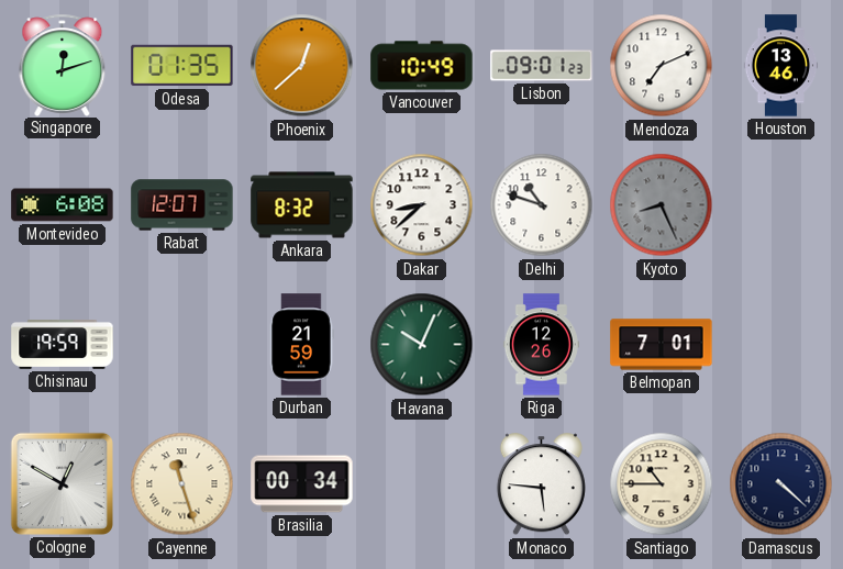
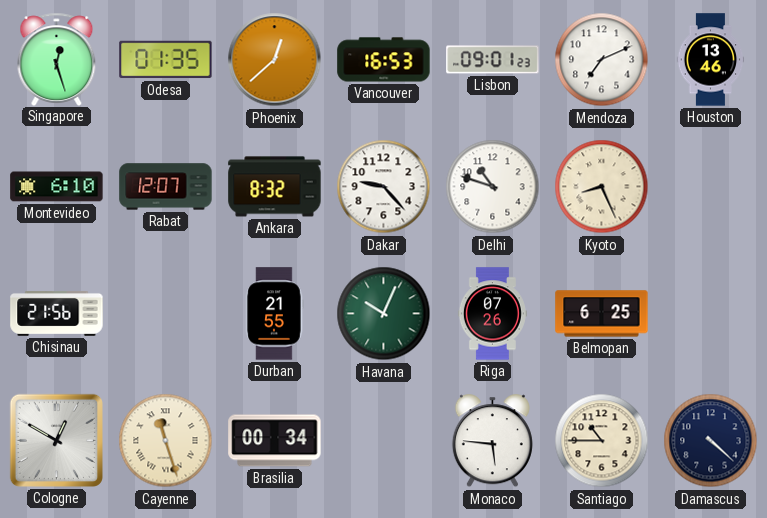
Singapore: 12:12 -> 12:27
Vancouver: 10:49 -> 16:53
Montevideo: 6:08 -> 6:10
Dakar: 8:38 -> 9:23
Kyoto dial: grey -> cream
Chisinau: 19:59 -> 21:56
Durban: 21:59 -> 21:55
Riga: 12:26 -> 07:26
Belmopan: 7:01 -> 6:25
